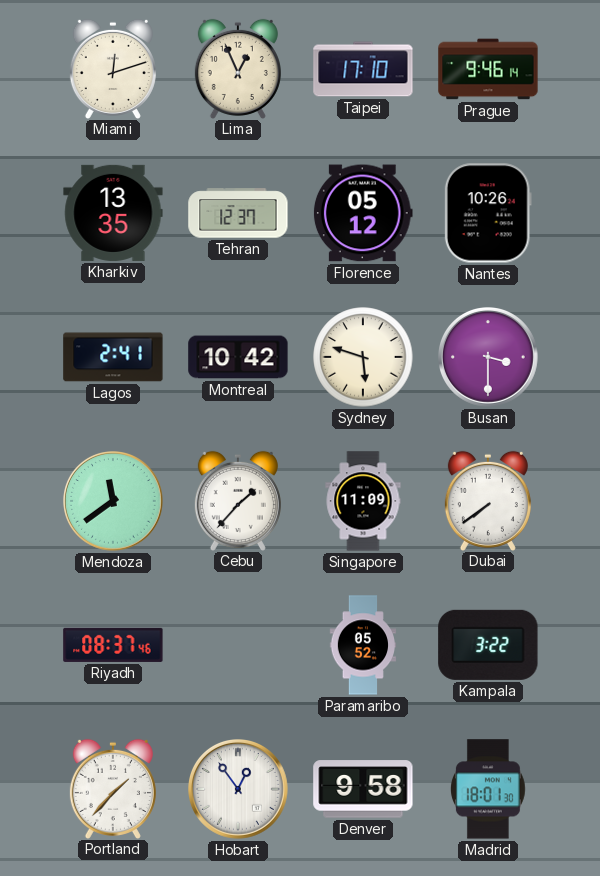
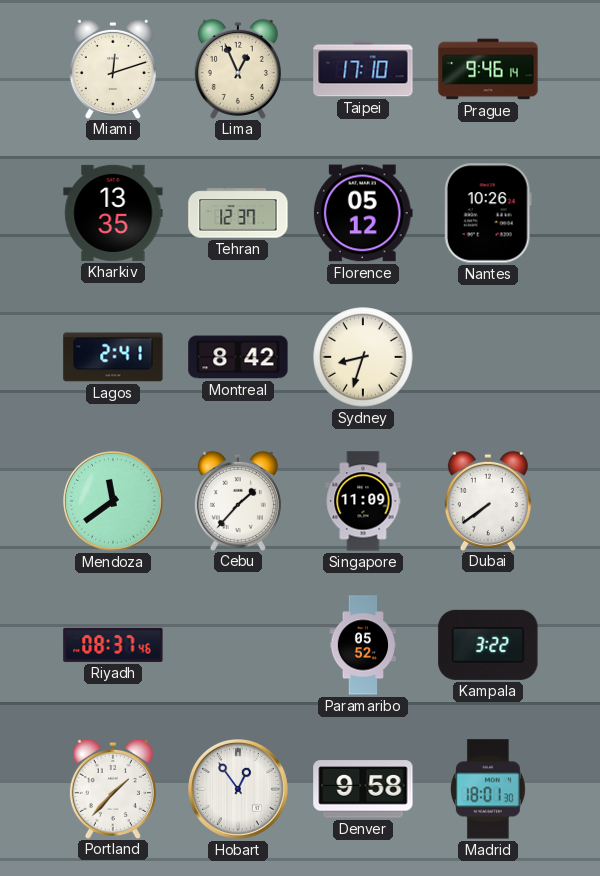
Montreal: 10:42 -> 8:42
Sydney: 5:48 -> 8:33
Busan: 3:30 -> none
